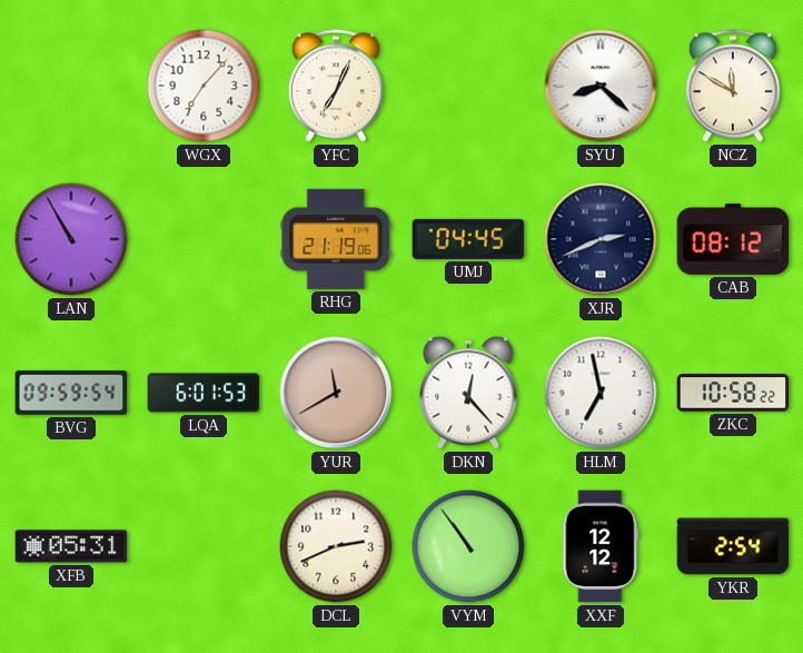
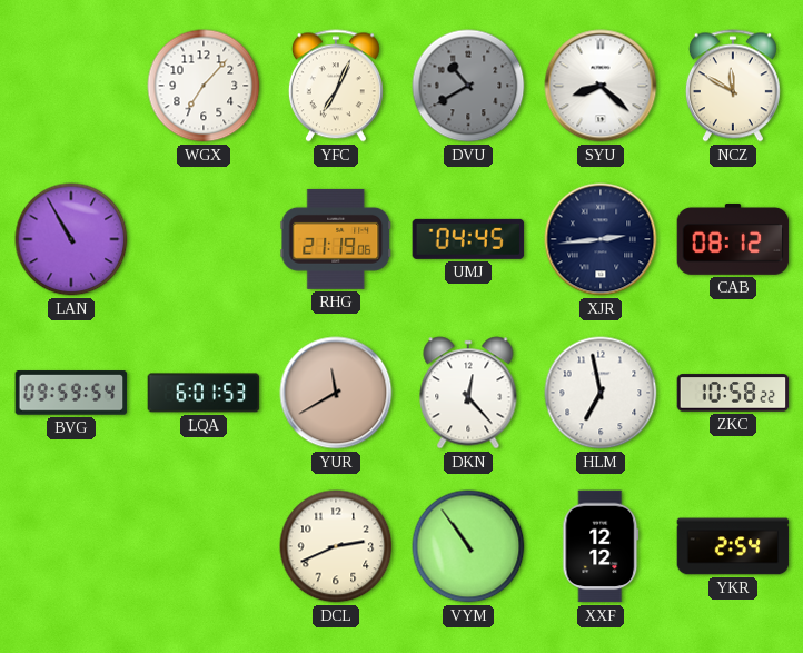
DVU: none -> 10:40
XJR: 2:41 -> 2:44
XFB: 05:31 -> none
